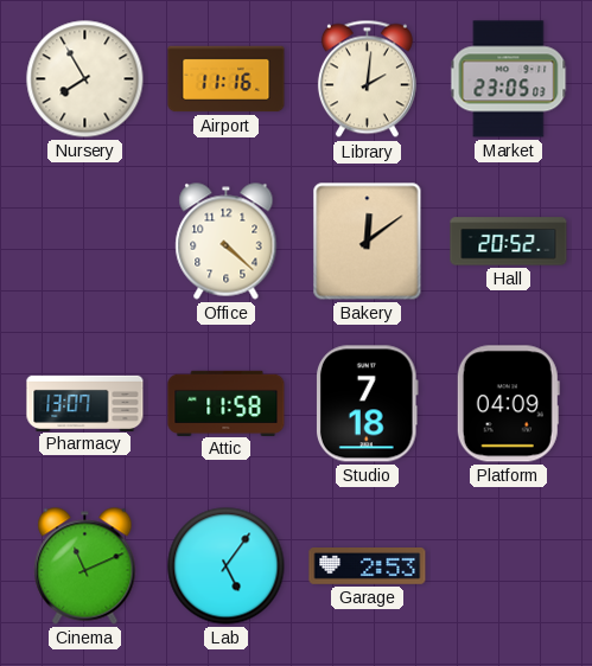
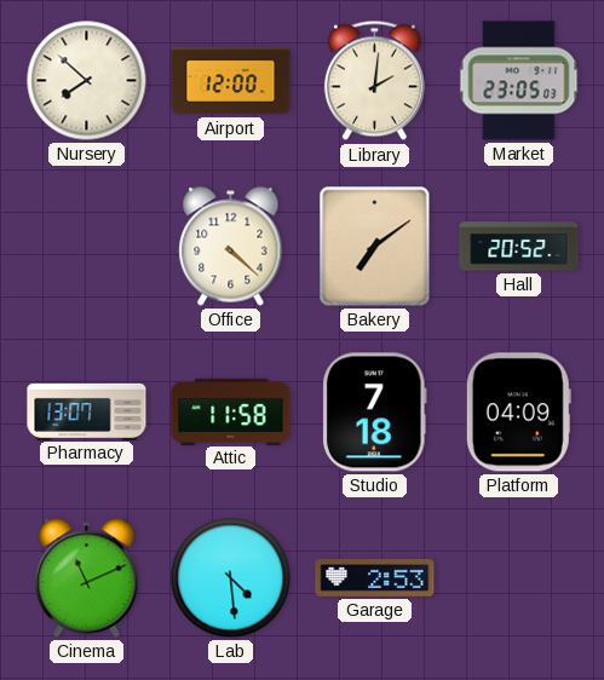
Nursery: 7:55 -> 7:52
Airport: 11:16 -> 12:00
Bakery: 12:09 -> 7:09
Lab: 5:06 -> 4:29
